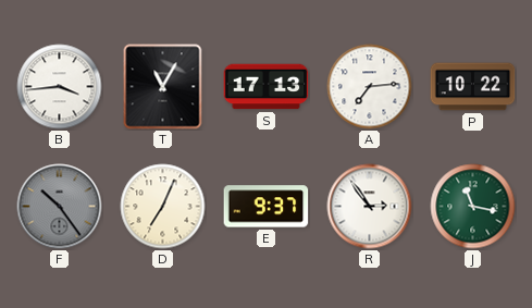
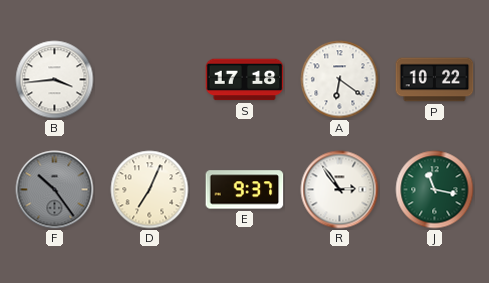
T: 11:05 -> none
S: 17:13 -> 17:18
A: 7:14 -> 6:21
